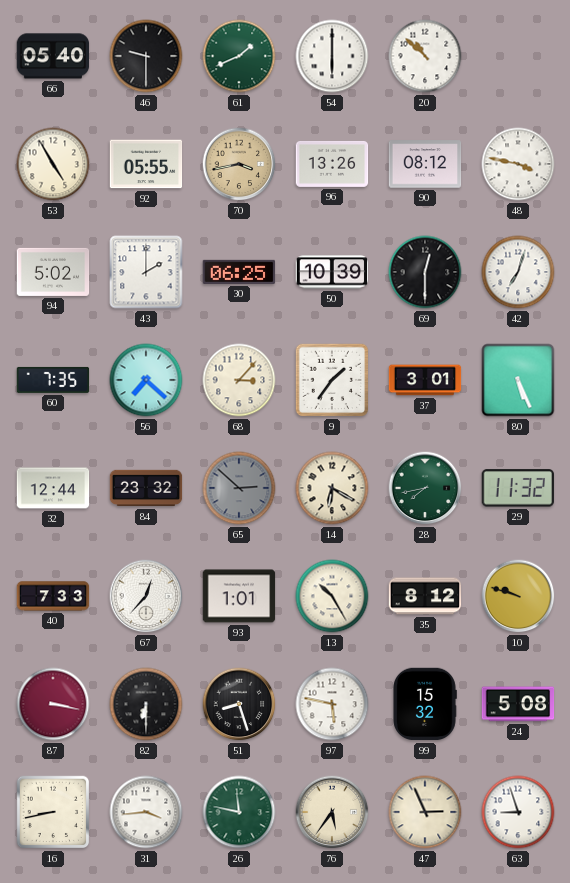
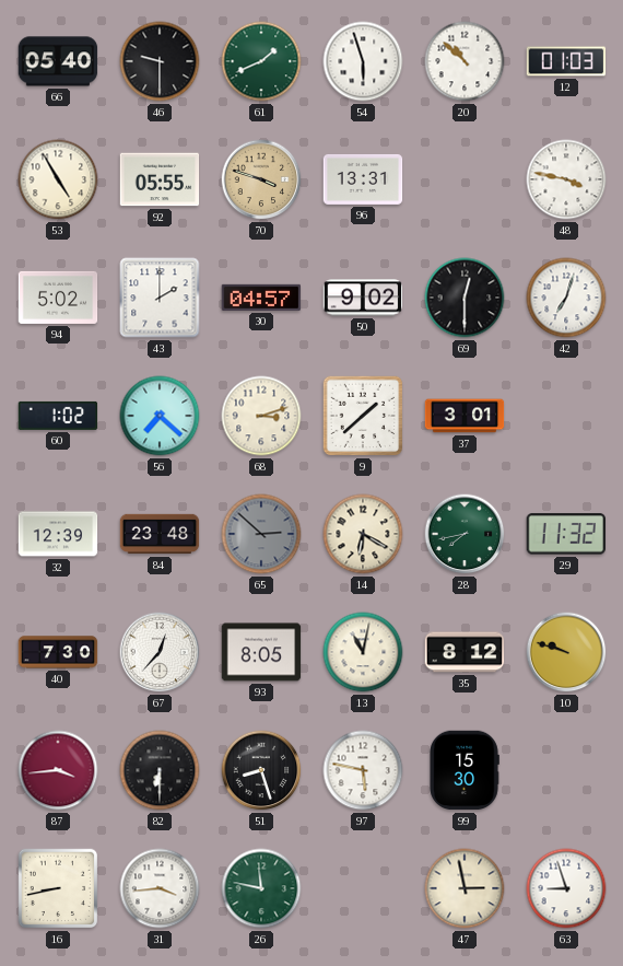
54: 6:00 -> 5:57
12: none -> 01:03
70: 3:43 -> 3:48
96: 13:26 -> 13:31
90: 08:12 -> none
30: 06:25 -> 04:57
50: 10:39 -> 9:02
60: 7:35 -> 1:02
68: 3:07 -> 3:12
9: 1:36 -> 1:38
80: 5:26 -> none
32: 12:44 -> 12:39
84: 23:32 -> 23:48
40: 7:33 -> 7:30
93: 1:01 -> 8:05
13: 10:25 -> 11:02
87: 3:17 -> 3:44
99: 15:32 -> 15:30
24: 5:08 -> none
76: 5:36 -> none
47: 2:56 -> 2:58
